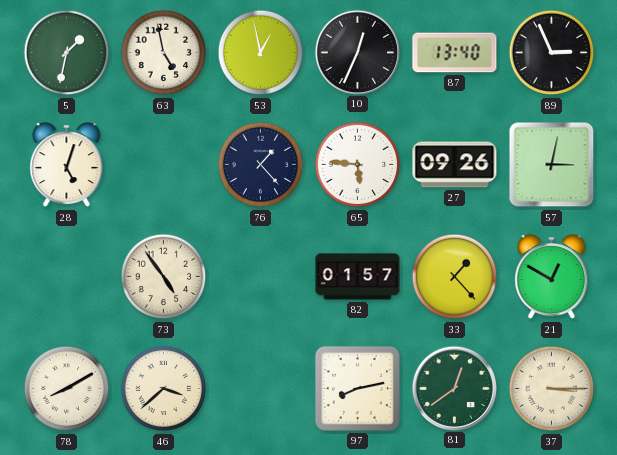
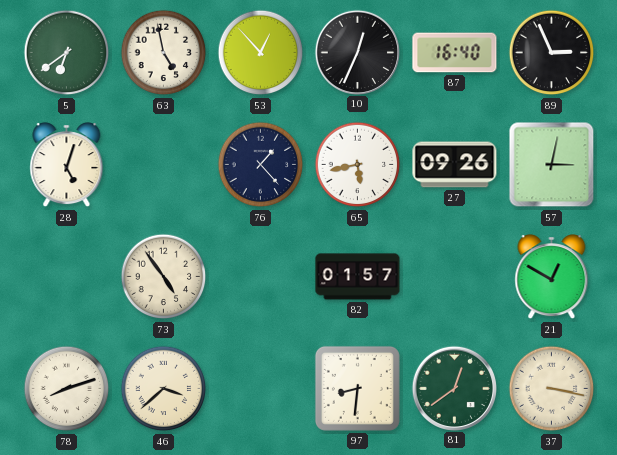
5: 1:32 -> 6:39
53: 12:58 -> 12:53
87: 13:40 -> 16:40
65: 5:46 -> 5:43
33: 1:23 -> none
78: 8:10 -> 8:12
97: 8:13 -> 8:31
37: 3:15 -> 3:17
